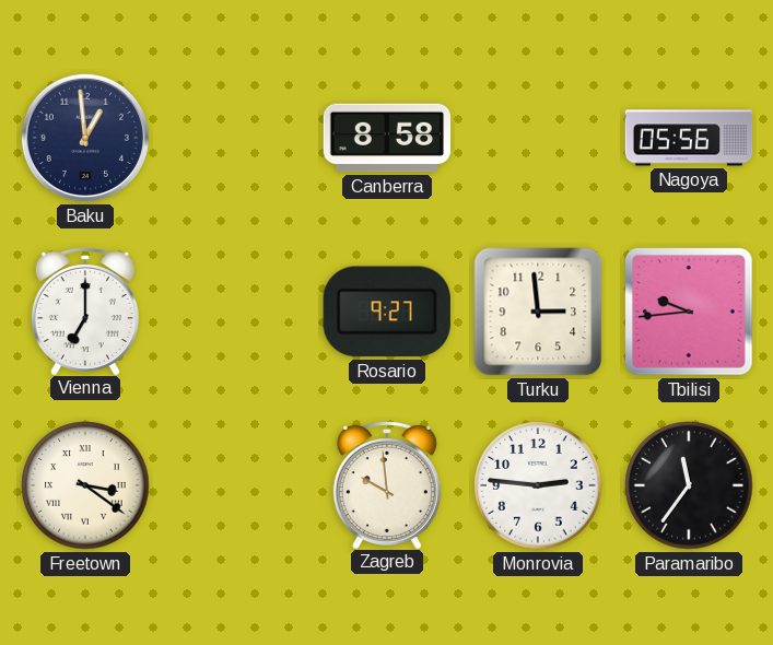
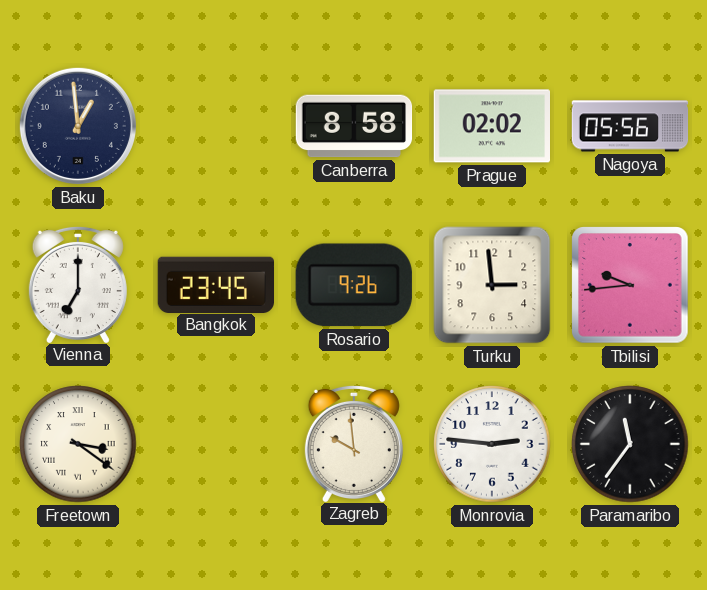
Prague: none -> 02:02
Bangkok: none -> 23:45
Rosario: 9:27 -> 9:26
